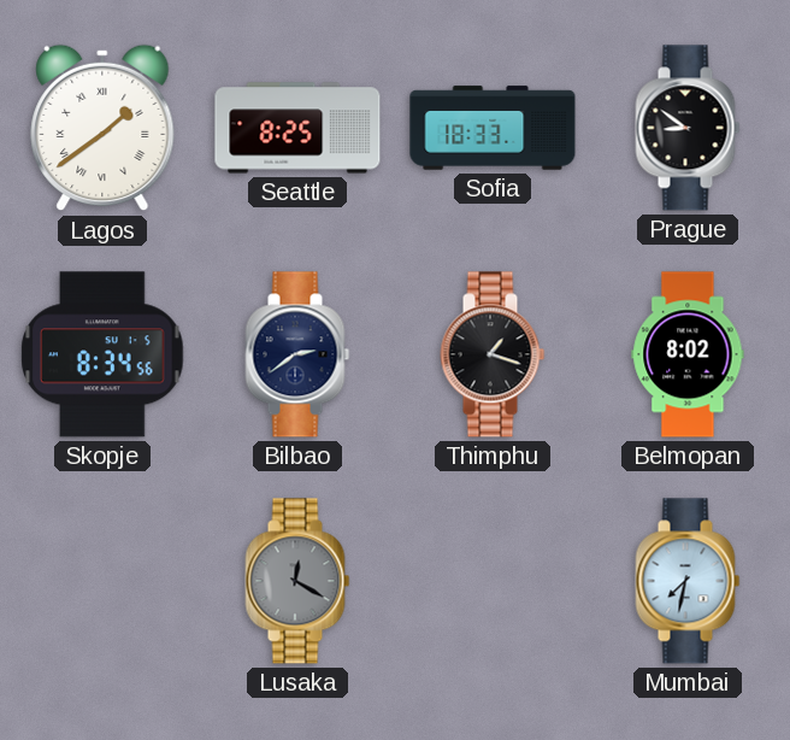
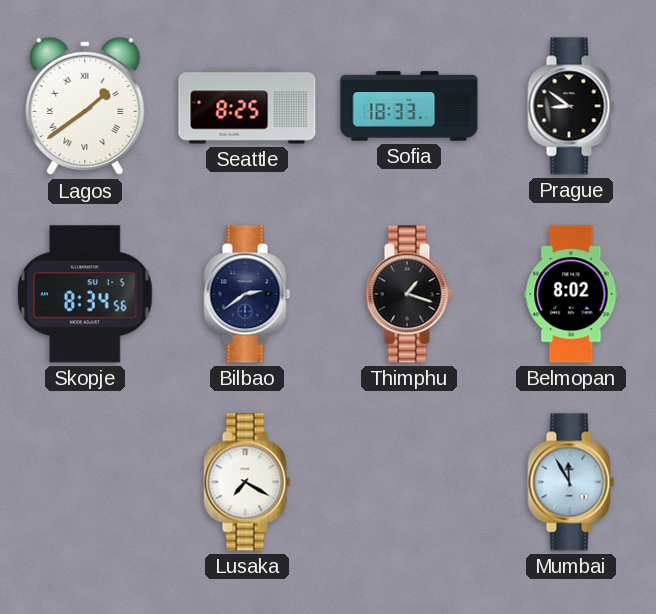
Lusaka: 12:20 -> 7:20
Lusaka dial: grey -> white
Mumbai: 7:32 -> 11:55
